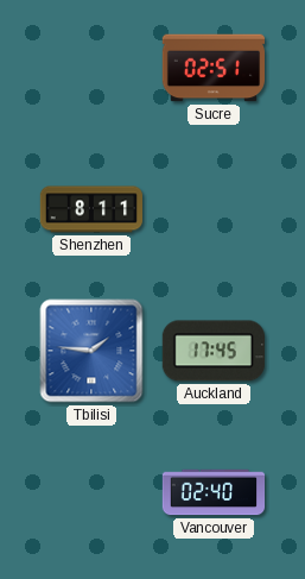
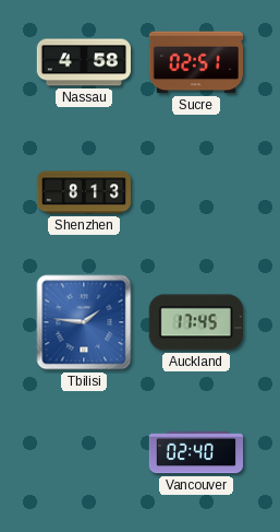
Nassau: none -> 4:58
Shenzhen: 8:11 -> 8:13
